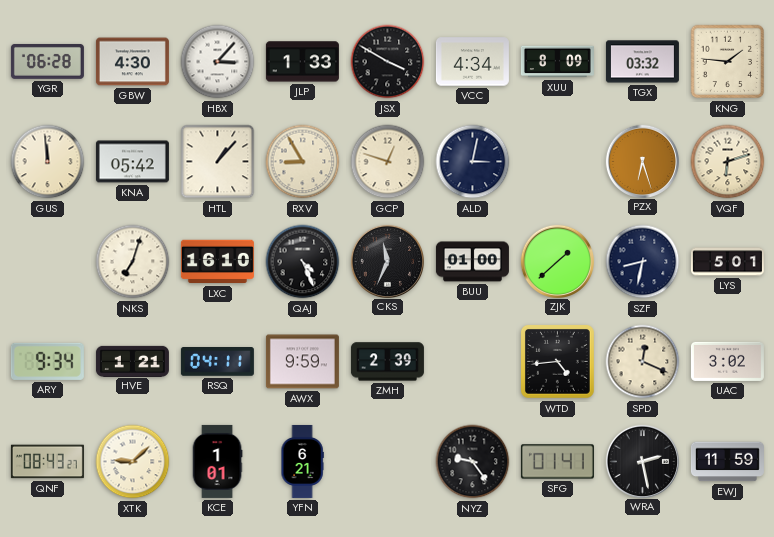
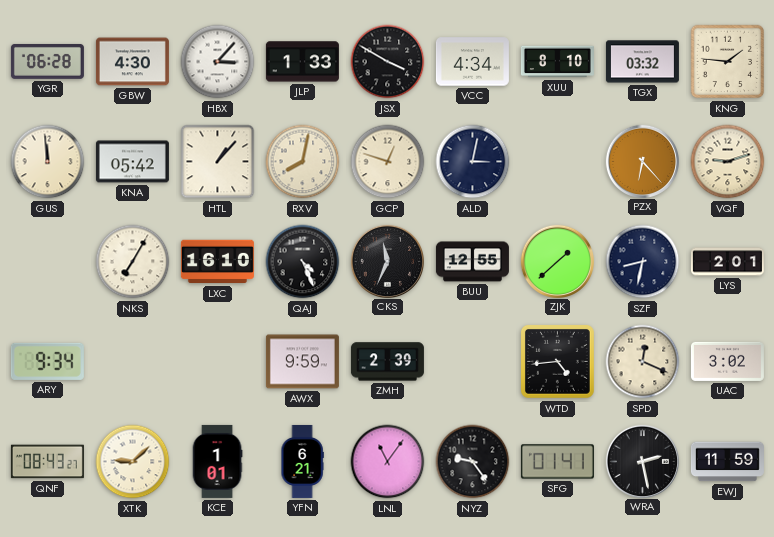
XUU: 8:09 -> 8:10
RXV: 8:55 -> 8:02
PZX: 6:27 -> 6:23
VQF: 6:12 -> 9:12
NKS: 7:03 -> 7:05
BUU: 01:00 -> 12:55
LYS: 5:01 -> 2:01
HVE: 1:21 -> none
RSQ: 04:11 -> none
LNL: none -> 11:06
